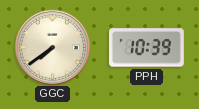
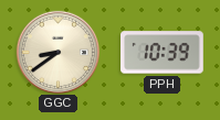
GGC: 7:39 -> 8:39
